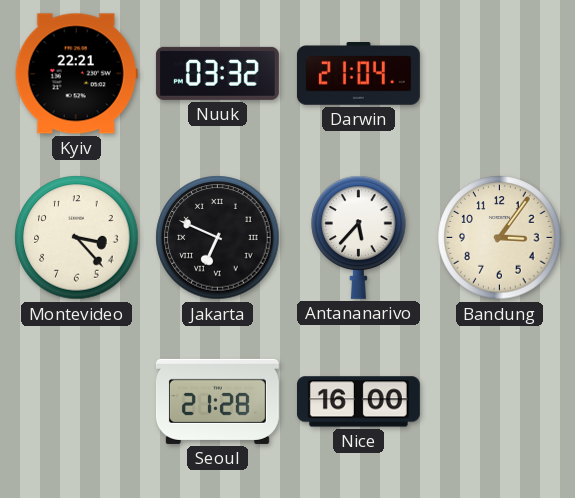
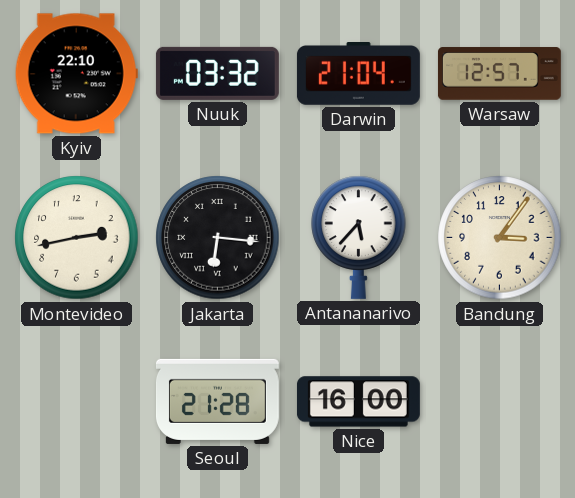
Kyiv: 22:21 -> 22:10
Warsaw: none -> 12:57
Montevideo: 3:23 -> 2:43
Jakarta: 6:49 -> 6:16
